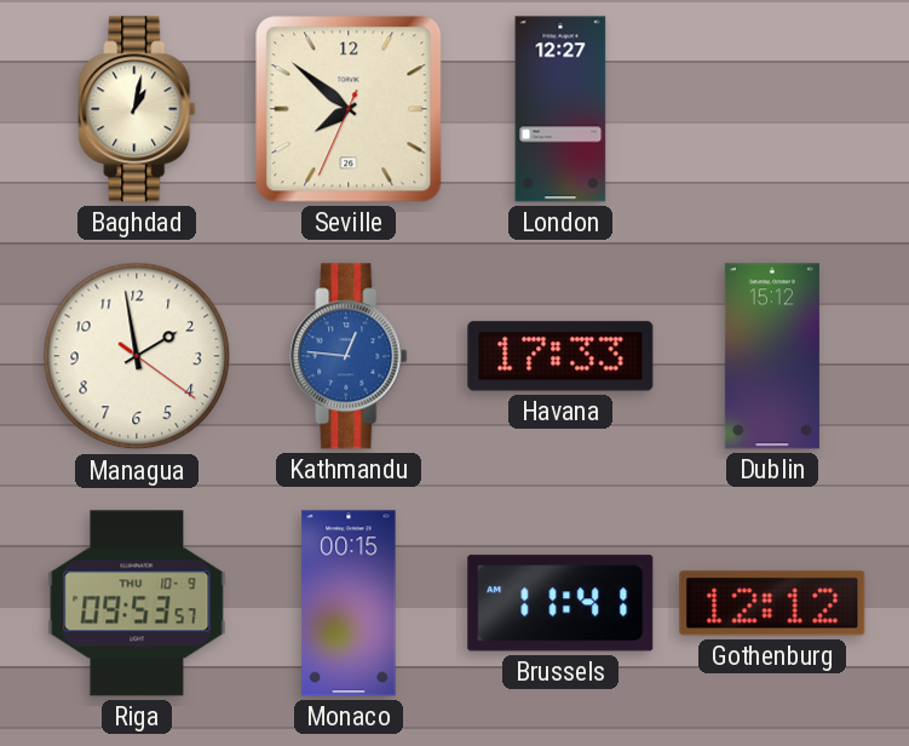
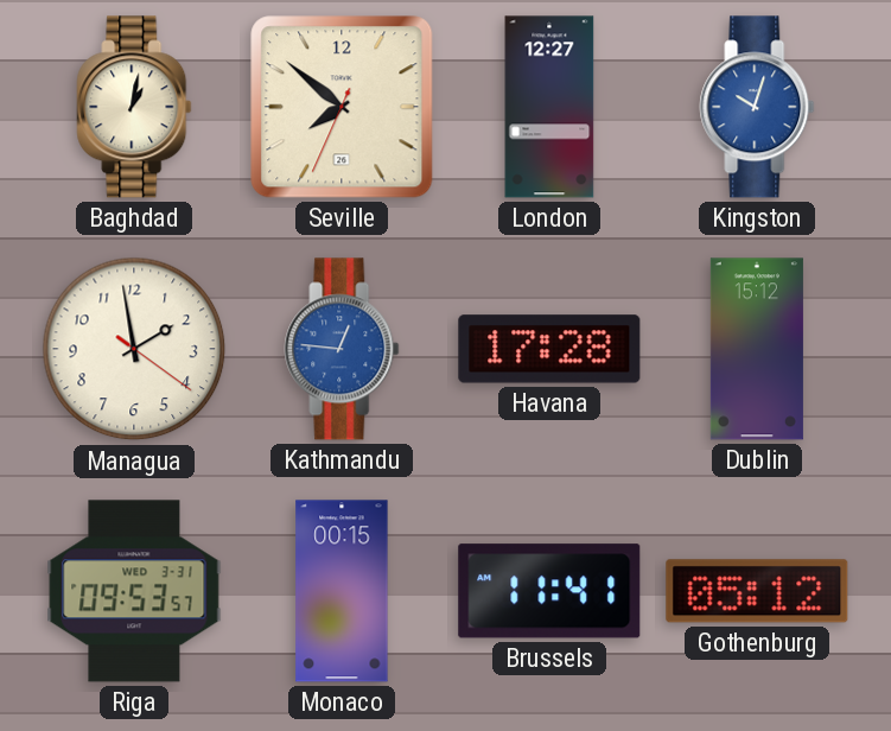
Kingston: none -> 10:03
Havana: 17:33 -> 17:28
Riga date: THU 10-9 -> WED 3-31
Gothenburg: 12:12 -> 05:12
